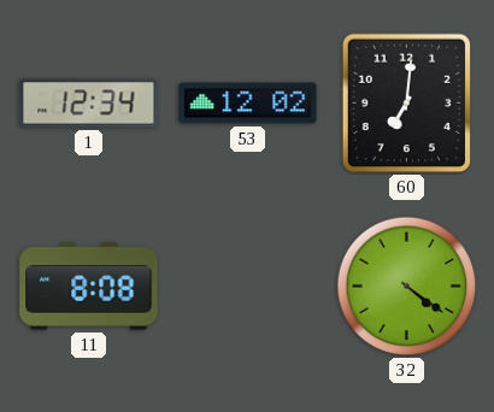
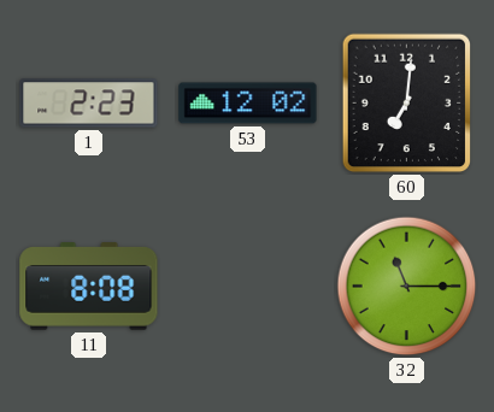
1: 12:34 -> 2:23
32: 4:21 -> 11:15
